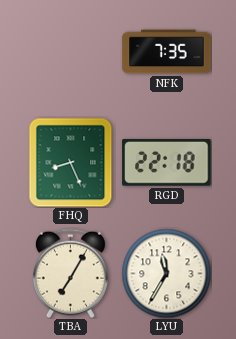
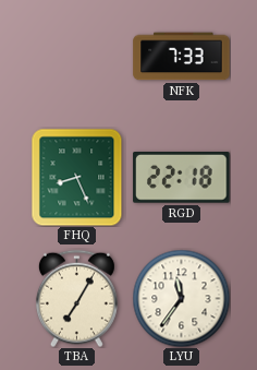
NFK: 7:35 -> 7:33
LYU: 11:35 -> 11:36
